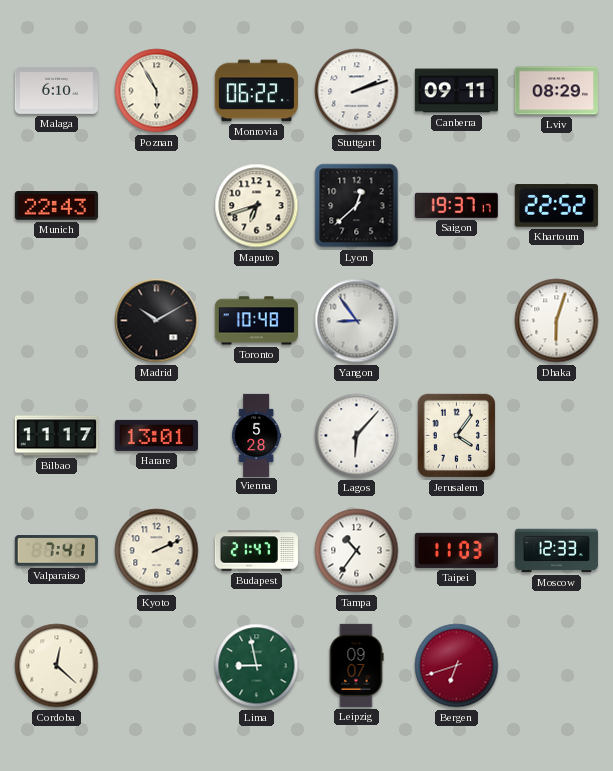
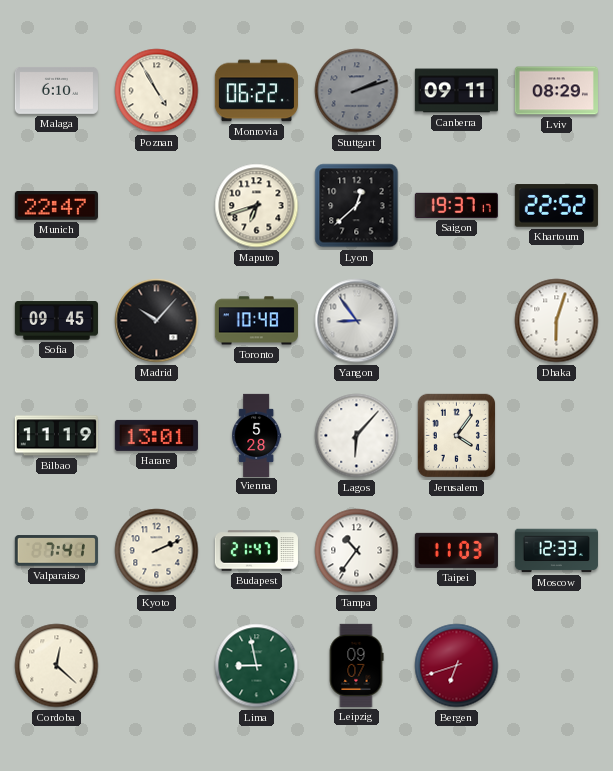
Poznan: 5:55 -> 4:55
Stuttgart dial: white -> grey
Munich: 22:43 -> 22:47
Sofia: none -> 09:45
Madrid: 10:10 -> 10:07
Bilbao: 11:17 -> 11:19
